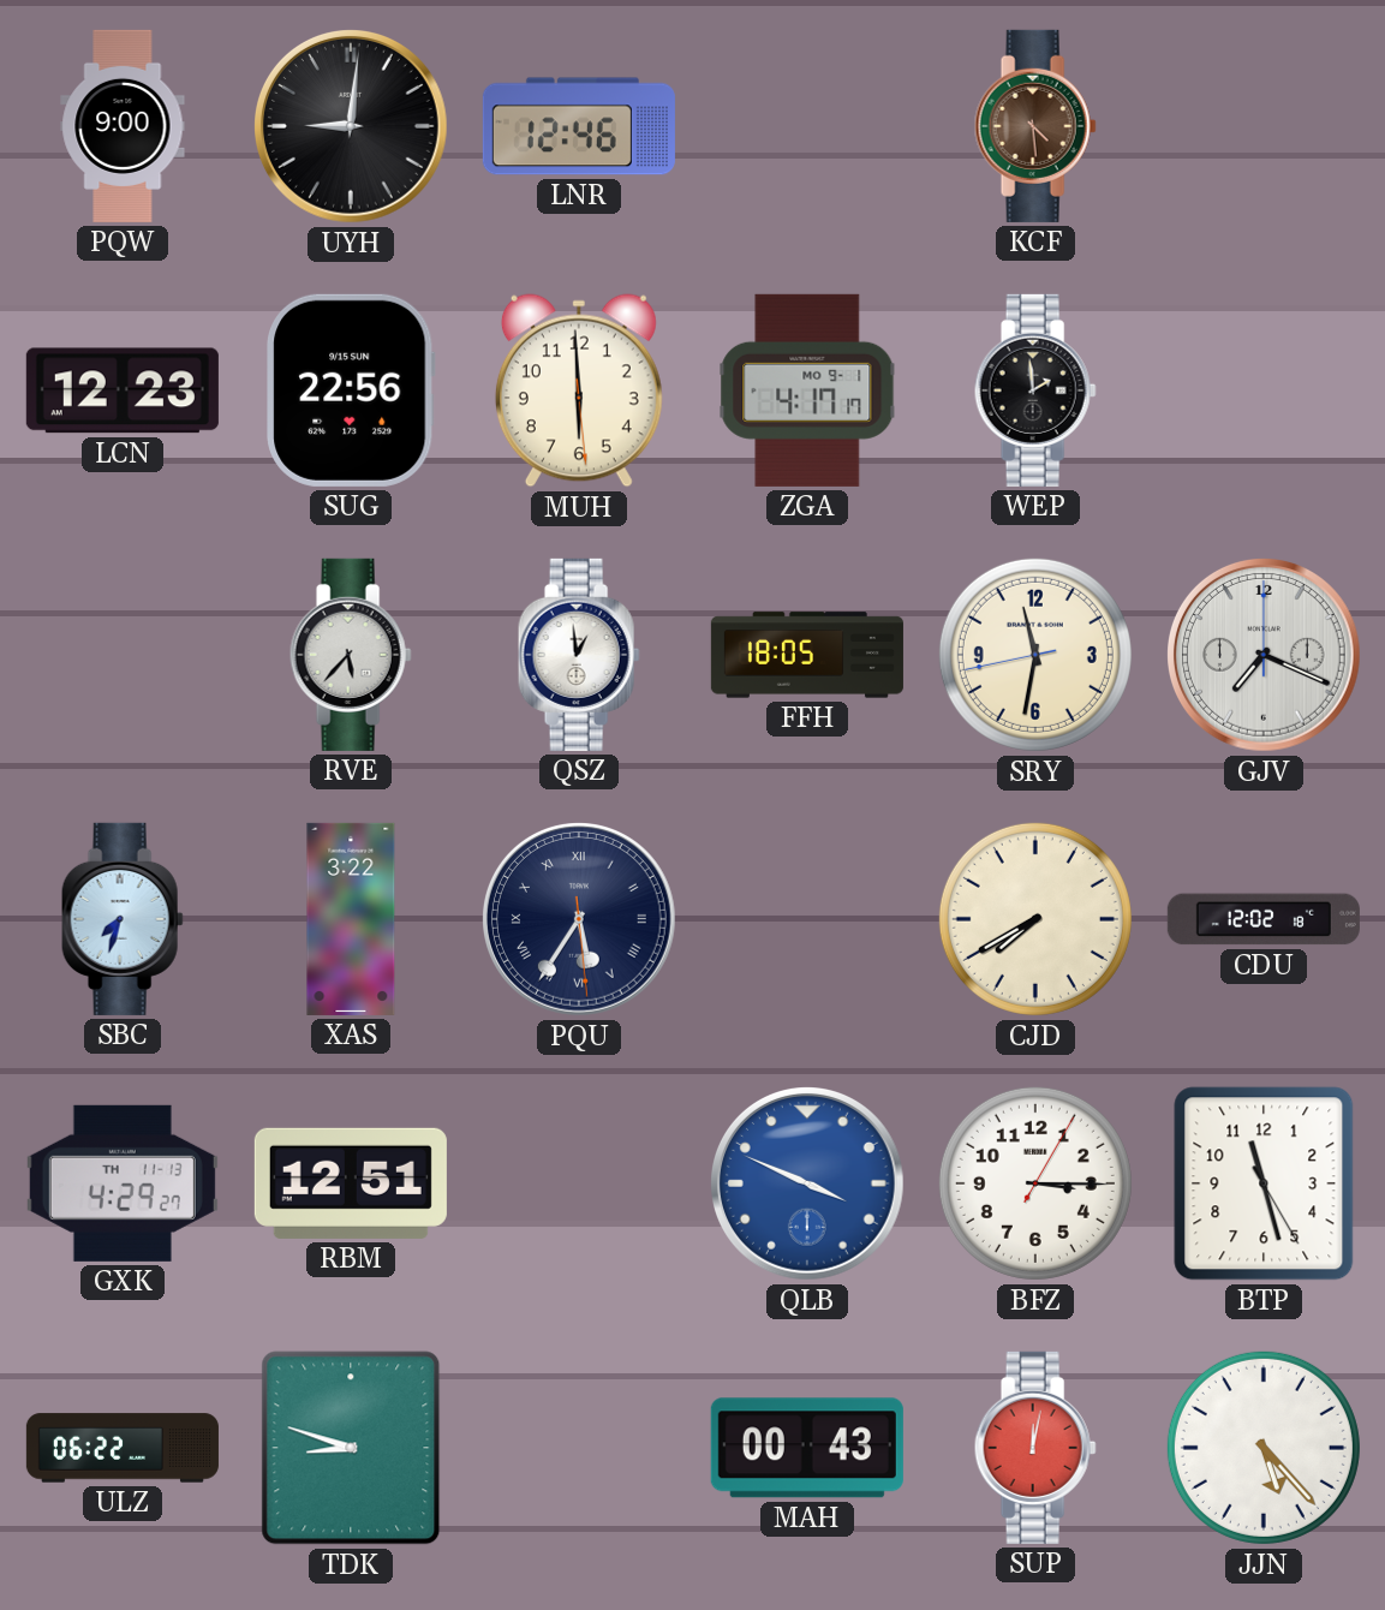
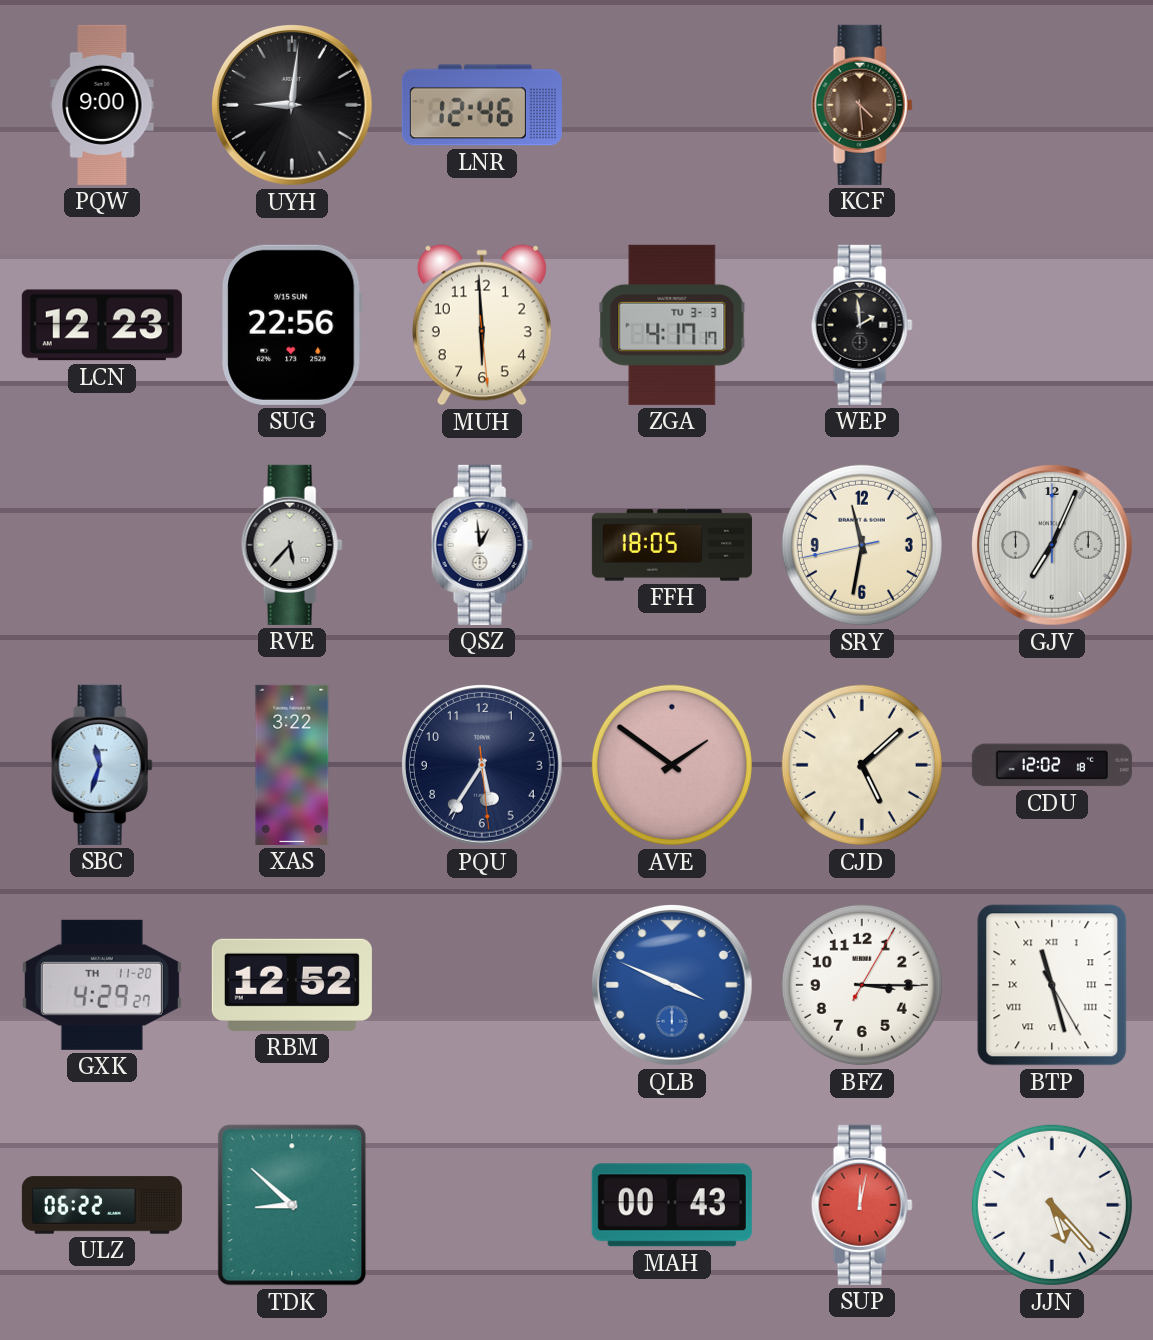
ZGA date: MO 9-1 -> TU 3-3
GJV: 7:19 -> 7:04
SBC: 7:33 -> 11:33
PQU numerals: Roman -> Arabic
AVE: none -> 1:51
CJD: 7:40 -> 5:08
GXK date: TH 11-13 -> TH 11-20
RBM: 12:51 -> 12:52
BTP numerals: Arabic -> Roman
TDK: 8:48 -> 8:52
